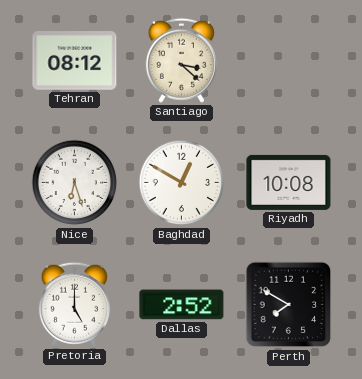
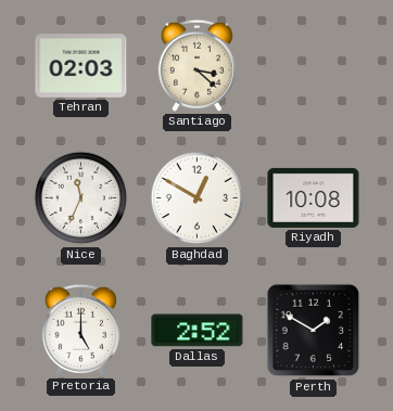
Tehran: 08:12 -> 02:03
Nice: 6:27 -> 11:34
Perth: 7:50 -> 1:50
